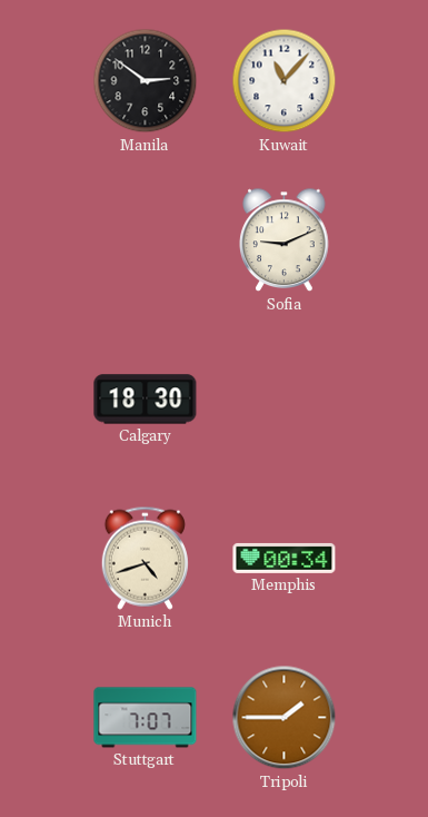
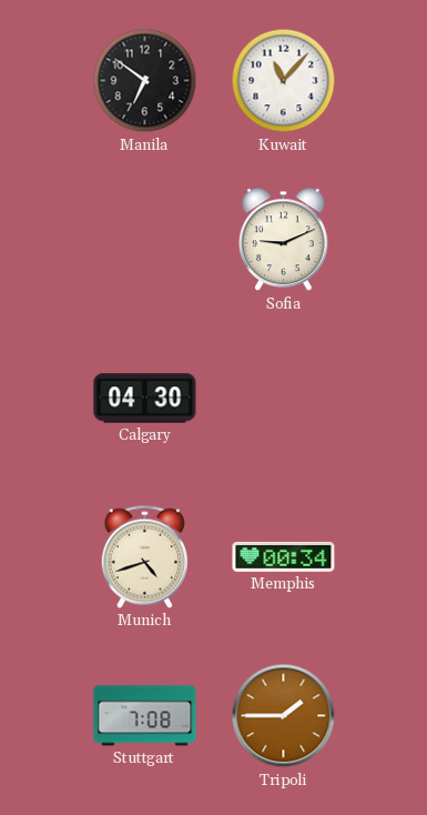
Manila: 2:51 -> 6:51
Calgary: 18:30 -> 04:30
Stuttgart: 7:07 -> 7:08
